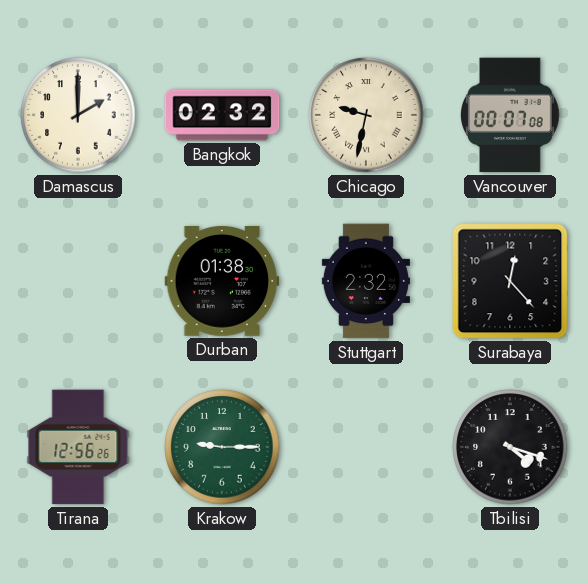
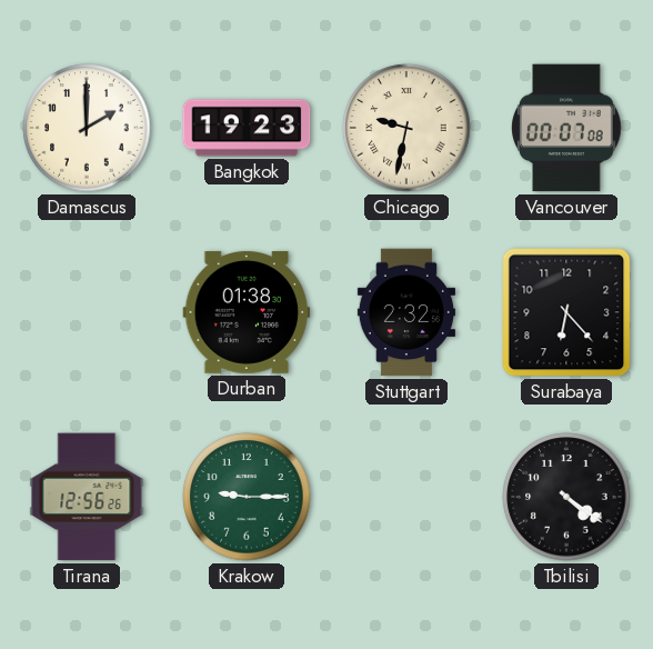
Bangkok: 02:32 -> 19:23
Surabaya: 12:23 -> 6:23
Tbilisi: 4:18 -> 4:21
